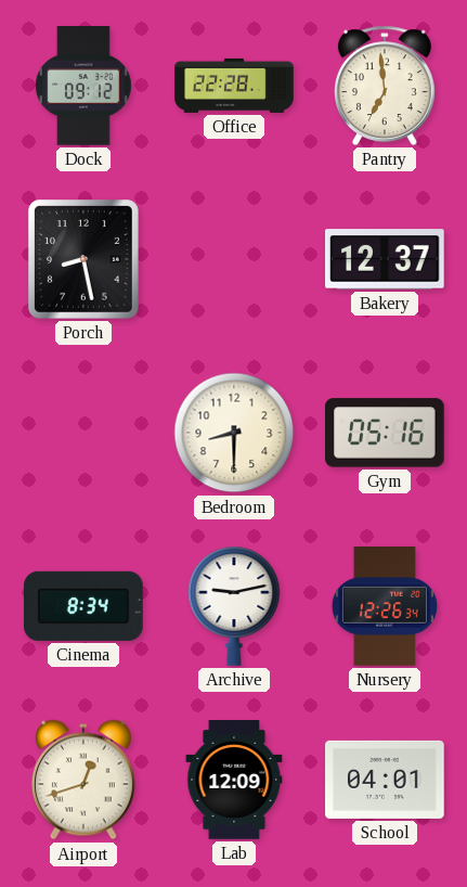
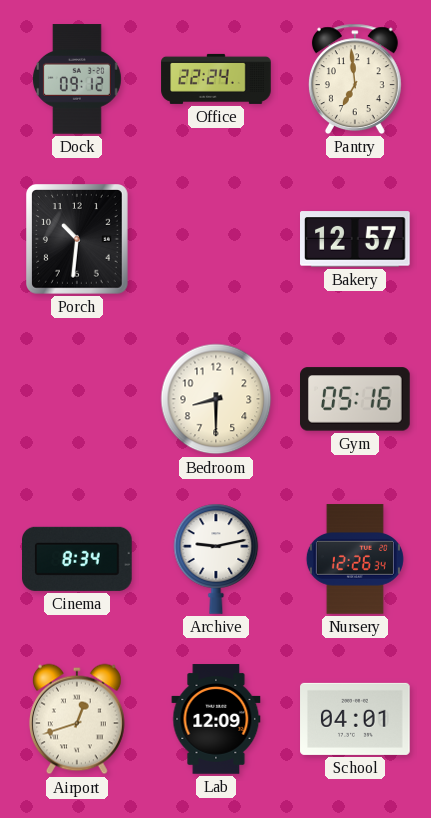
Office: 22:28 -> 22:24
Porch: 8:28 -> 10:31
Bakery: 12:37 -> 12:57
